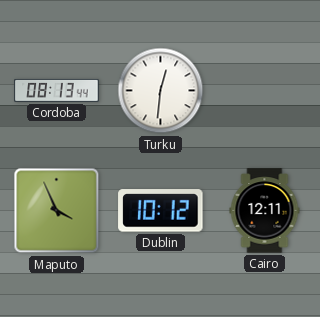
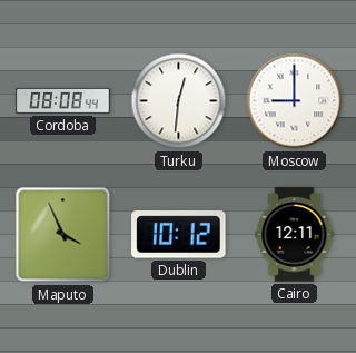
Cordoba: 08:13 -> 08:08
Moscow: none -> 9:00
